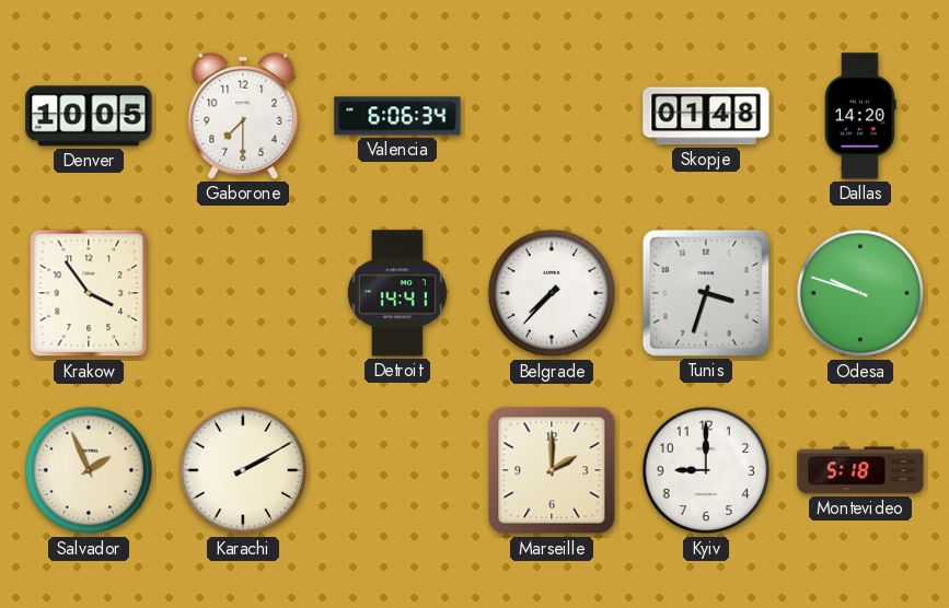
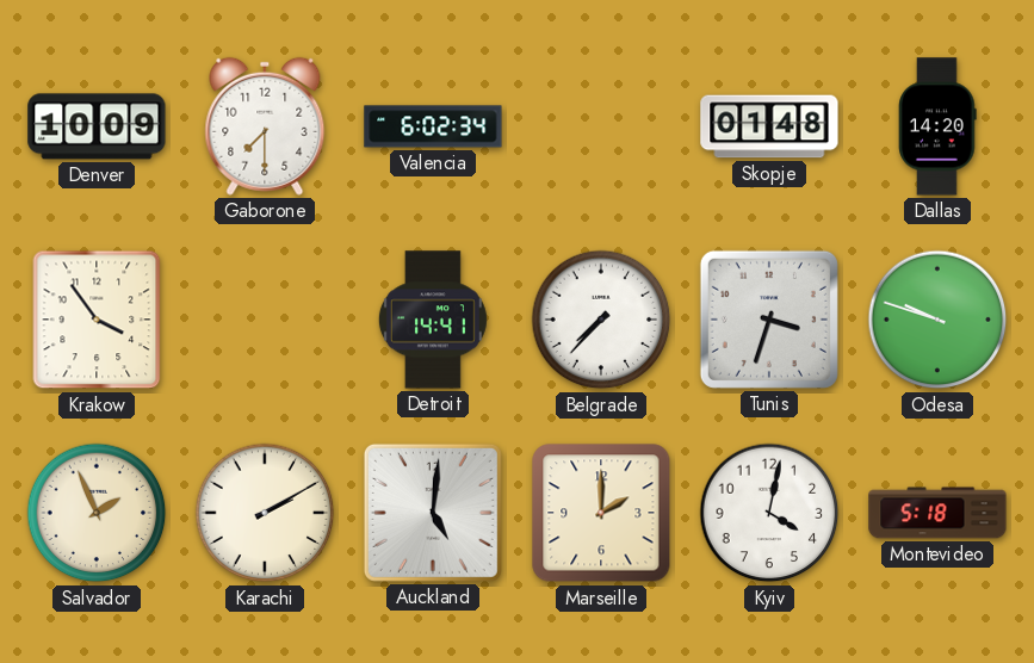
Denver: 10:05 -> 10:09
Valencia: 6:06 -> 6:02
Auckland: none -> 5:01
Kyiv: 9:00 -> 4:02
